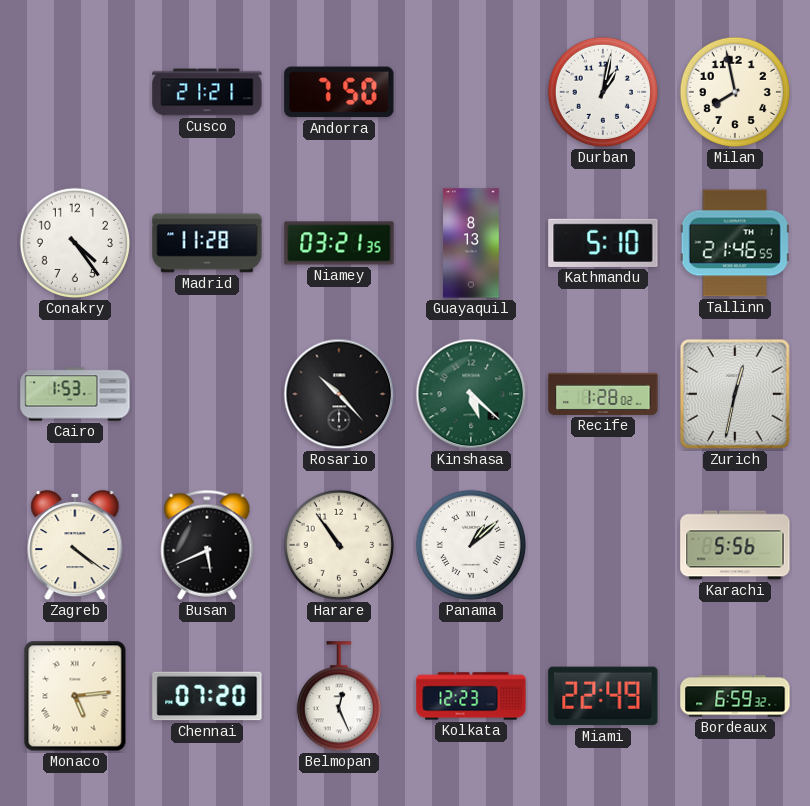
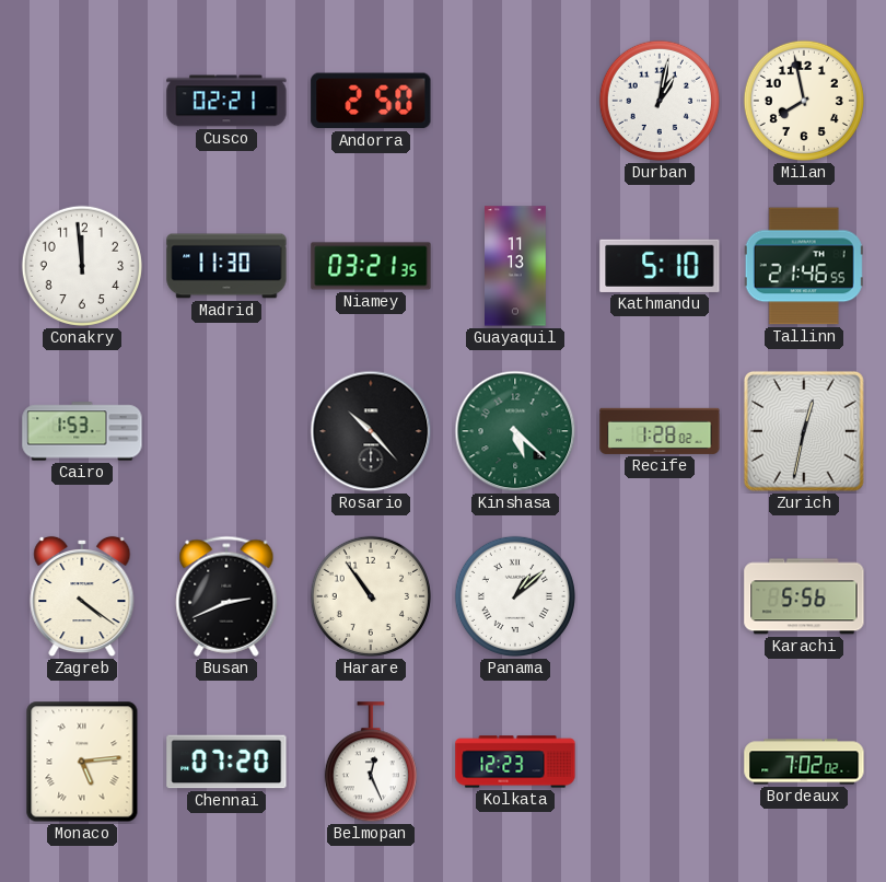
Cusco: 21:21 -> 02:21
Andorra: 7:50 -> 2:50
Conakry: 4:24 -> 11:59
Madrid: 11:28 -> 11:30
Guayaquil: 8:13 -> 11:13
Busan: 5:41 -> 2:41
Miami: 22:49 -> none
Bordeaux: 6:59 -> 7:02
